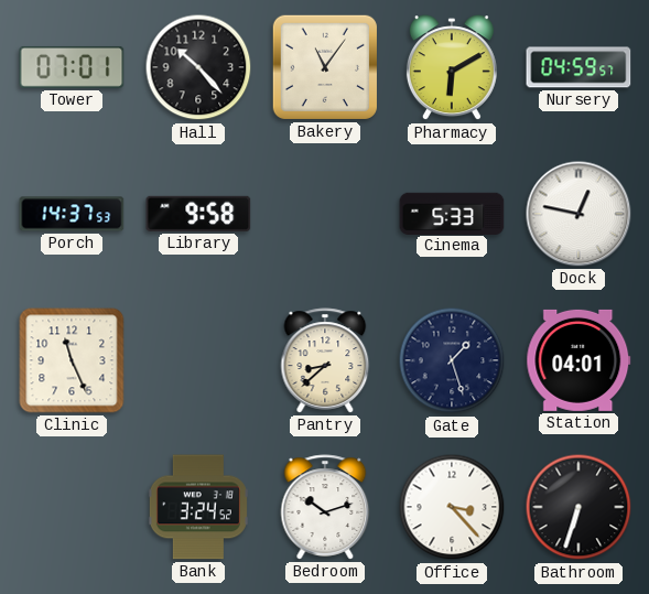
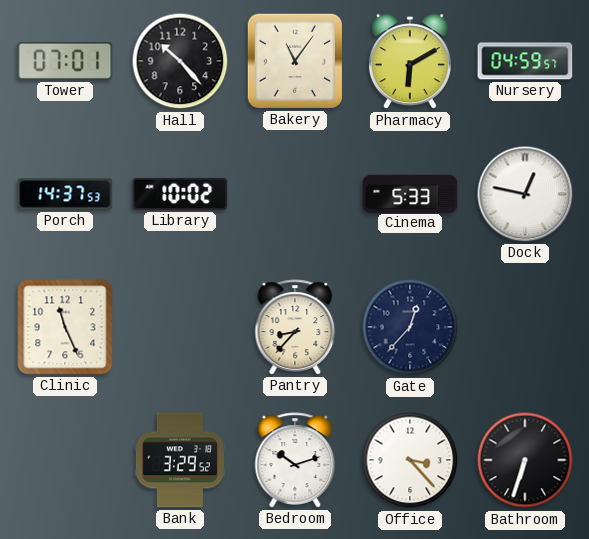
Library: 9:58 -> 10:02
Pantry: 8:38 -> 8:37
Gate: 1:27 -> 12:37
Station: 04:01 -> none
Bank: 3:24 -> 3:29
